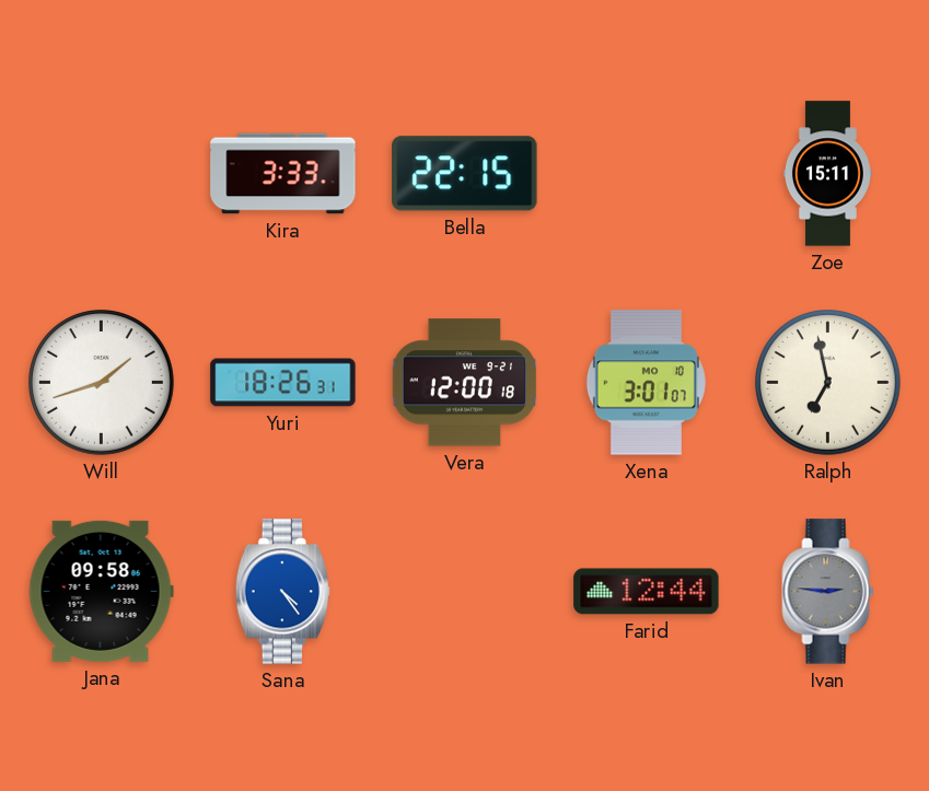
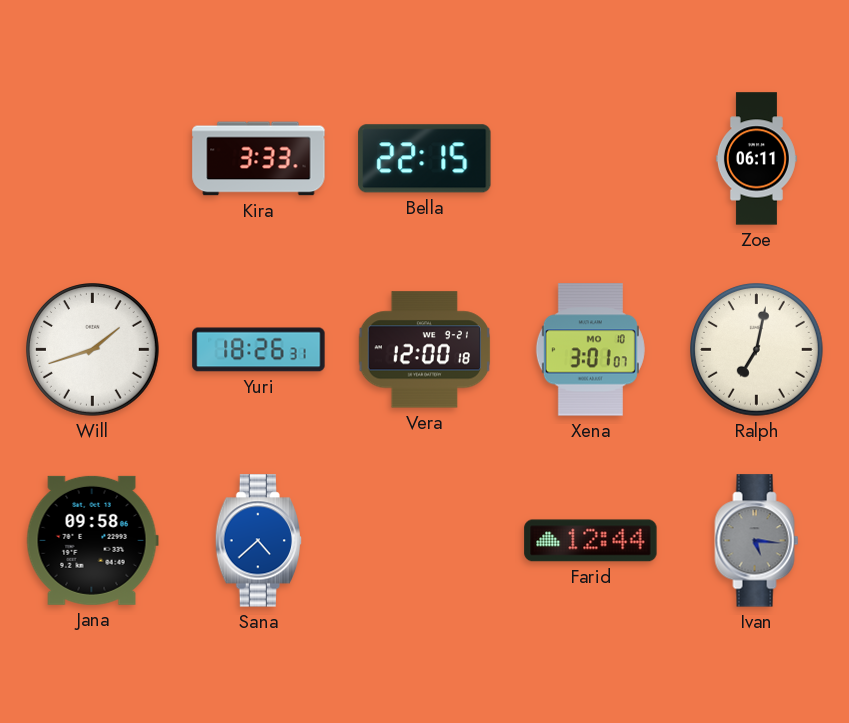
Zoe: 15:11 -> 06:11
Ralph: 6:58 -> 7:02
Sana: 4:24 -> 4:38
Ivan: 2:46 -> 5:16
